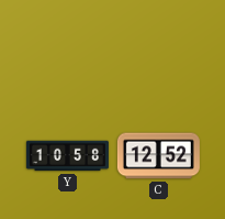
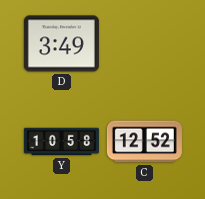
D: none -> 3:49
